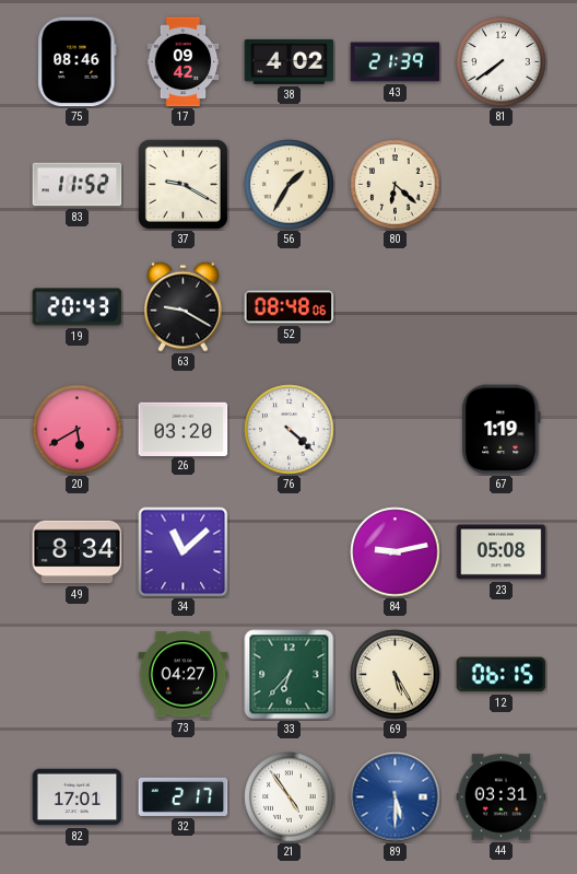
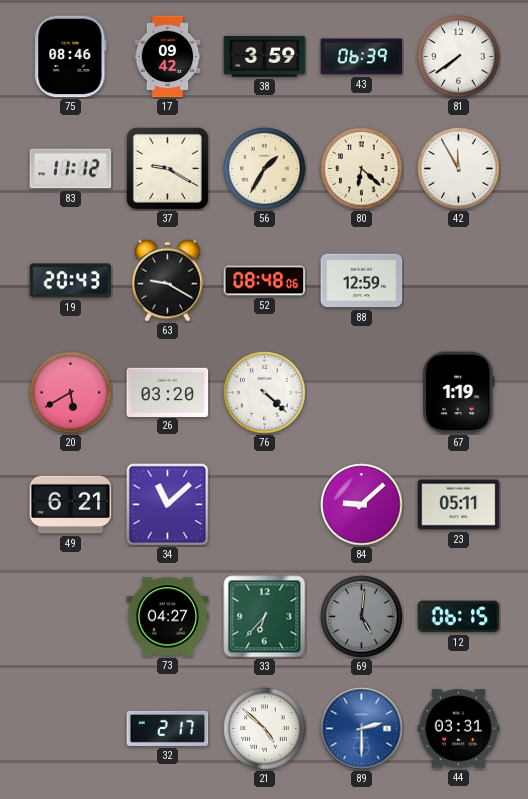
38: 4:02 -> 3:59
43: 21:39 -> 06:39
83: 11:52 -> 11:12
42: none -> 11:55
88: none -> 12:59
49: 8:34 -> 6:21
84: 9:13 -> 9:08
23: 05:08 -> 05:11
69: 5:25 -> 5:01
69 dial: cream -> grey
82: 17:01 -> none
21: 4:54 -> 4:52
89: 5:30 -> 2:30
